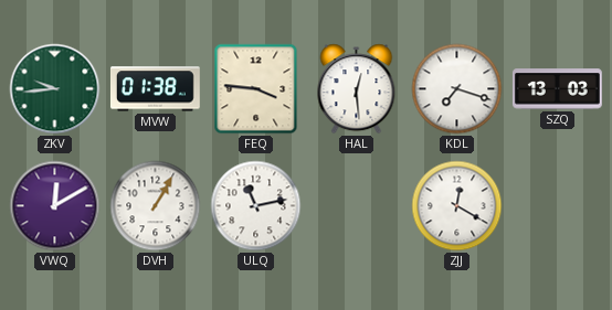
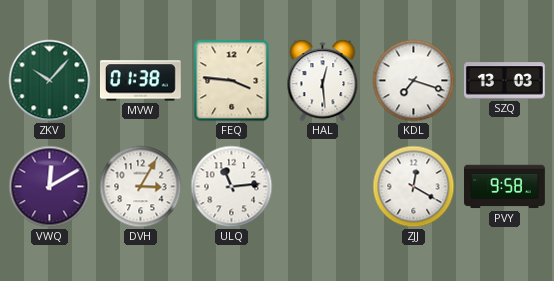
ZKV: 9:44 -> 10:07
DVH: 1:05 -> 3:05
ULQ: 11:13 -> 11:14
PVY: none -> 9:58
